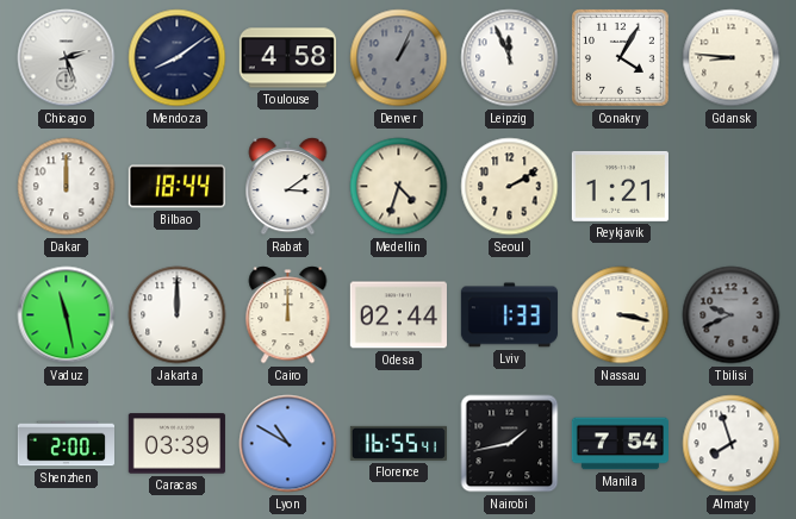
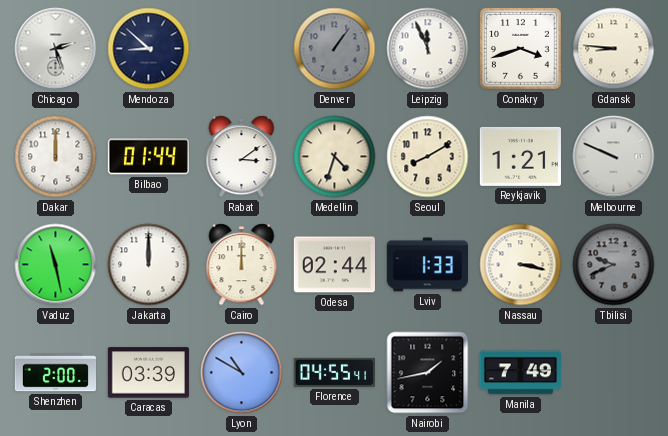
Mendoza: 8:09 -> 8:52
Toulouse: 4:58 -> none
Denver: 1:04 -> 1:06
Conakry: 4:05 -> 3:42
Bilbao: 18:44 -> 01:44
Seoul: 2:10 -> 8:10
Melbourne: none -> 9:49
Florence: 16:55 -> 04:55
Manila: 7:54 -> 7:49
Almaty: 7:57 -> none
